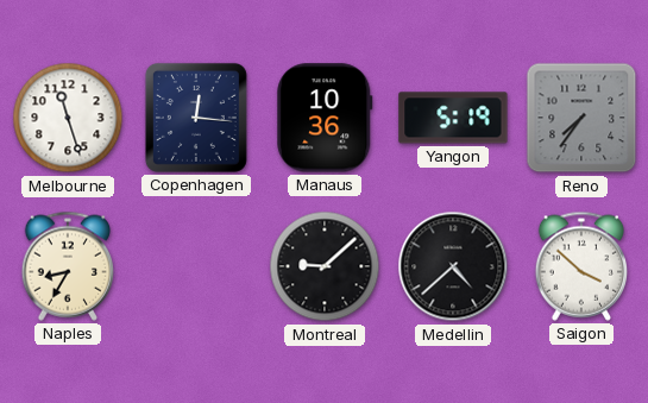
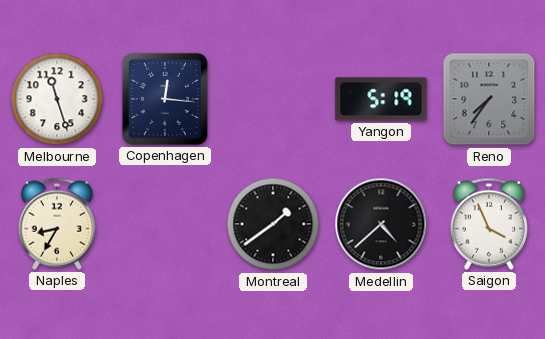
Manaus: 10:36 -> none
Montreal: 9:08 -> 1:39
Saigon: 3:52 -> 3:56
